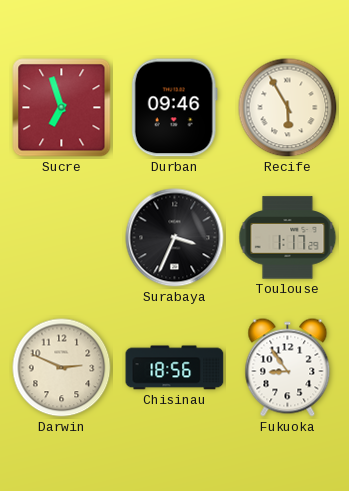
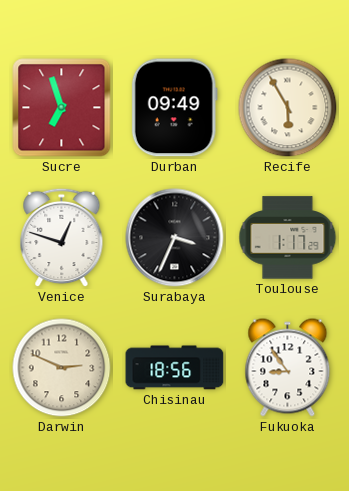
Durban: 09:46 -> 09:49
Venice: none -> 12:48
